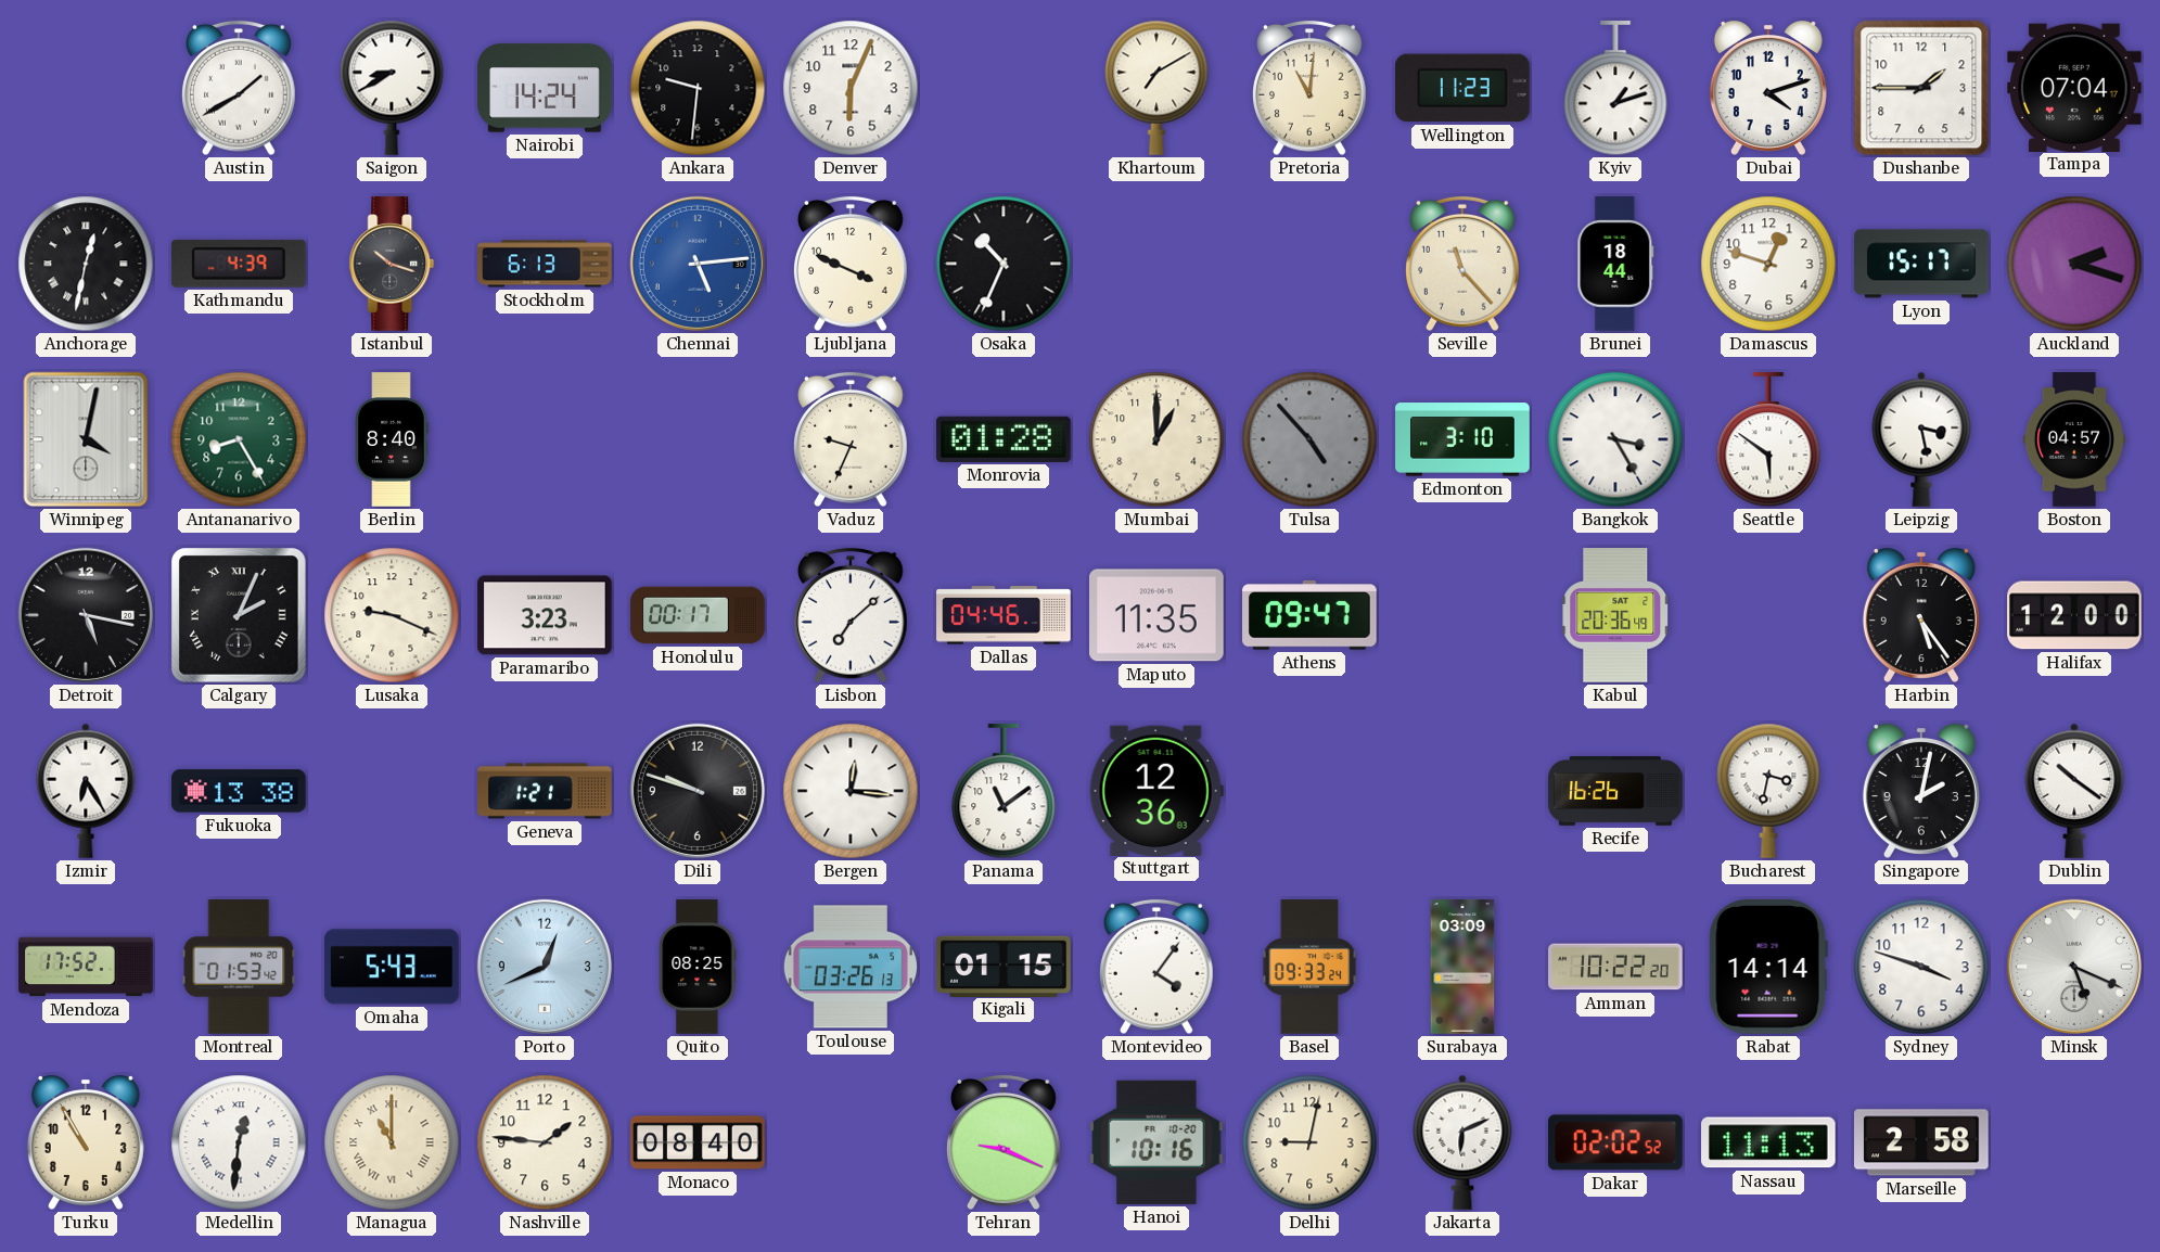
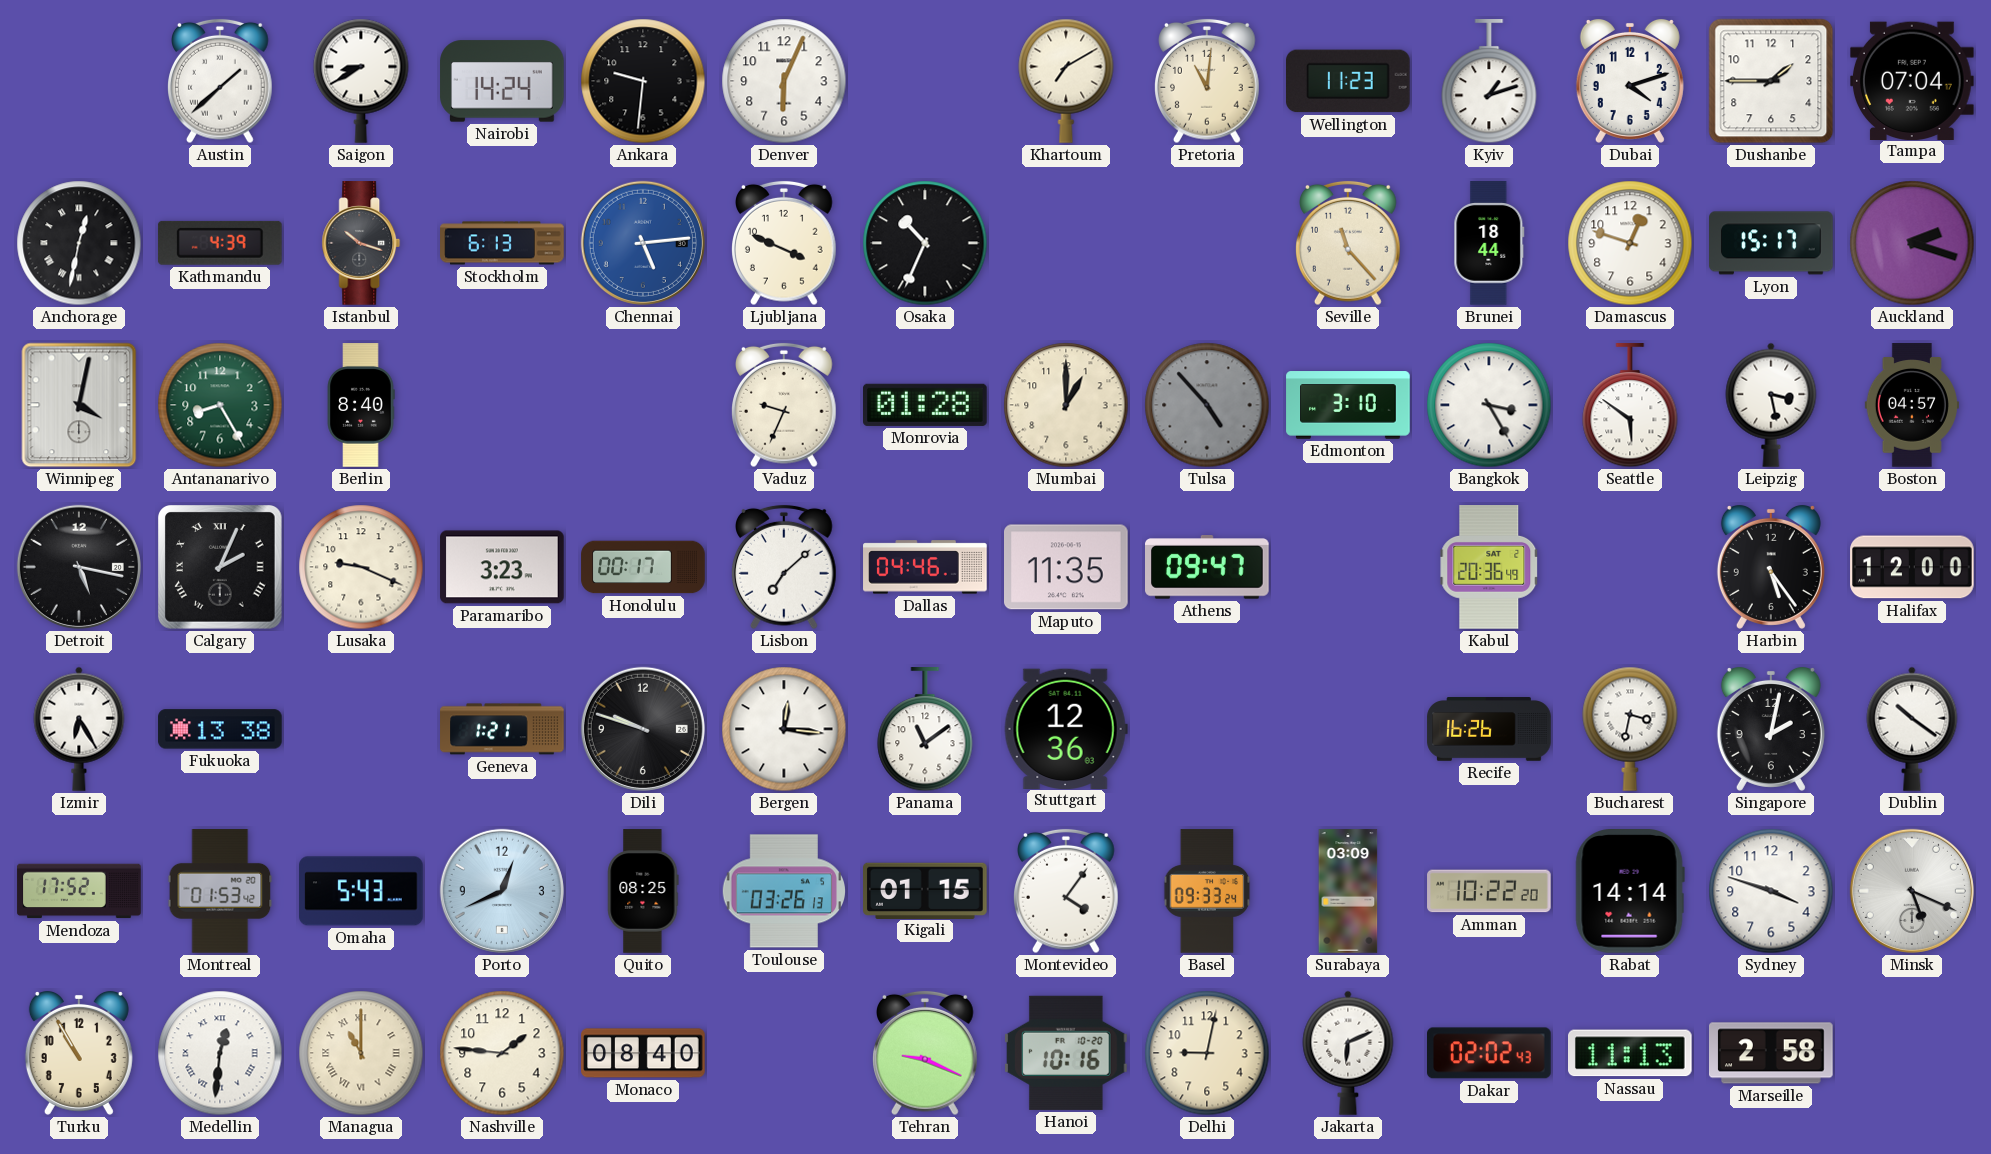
Austin: 1:40 -> 1:38
Dakar: 02:02:52 -> 02:02:43
